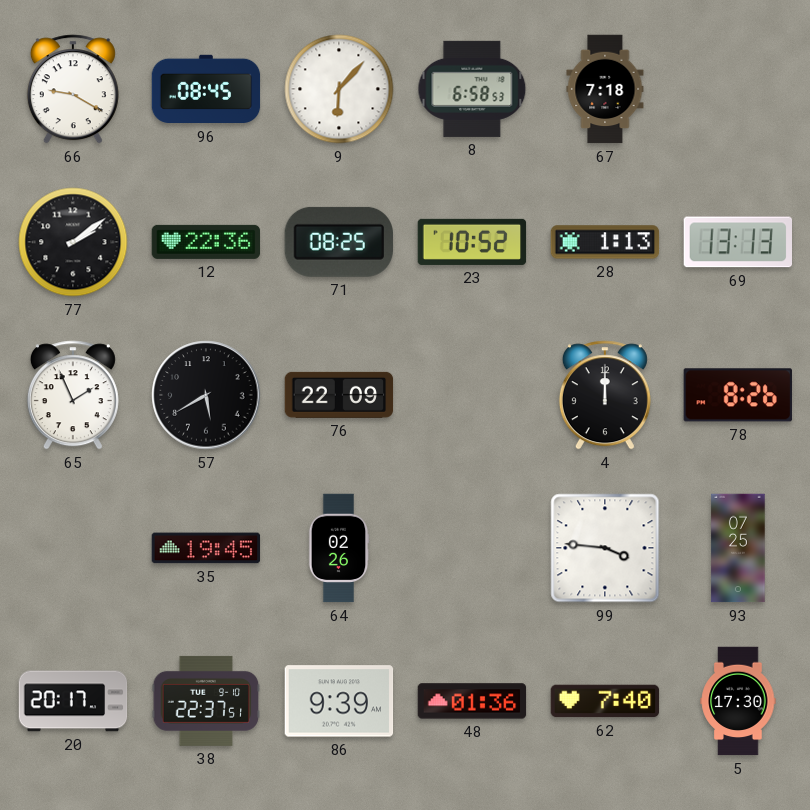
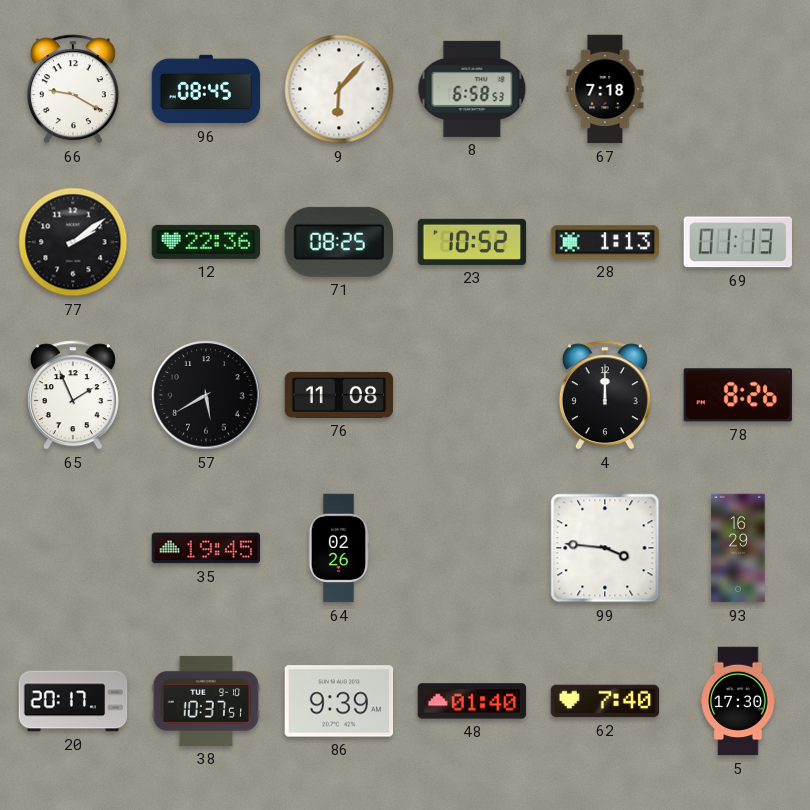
69: 13:13 -> 01:13
76: 22:09 -> 11:08
93: 07:25 -> 16:29
38: 22:37 -> 10:37
48: 01:36 -> 01:40
